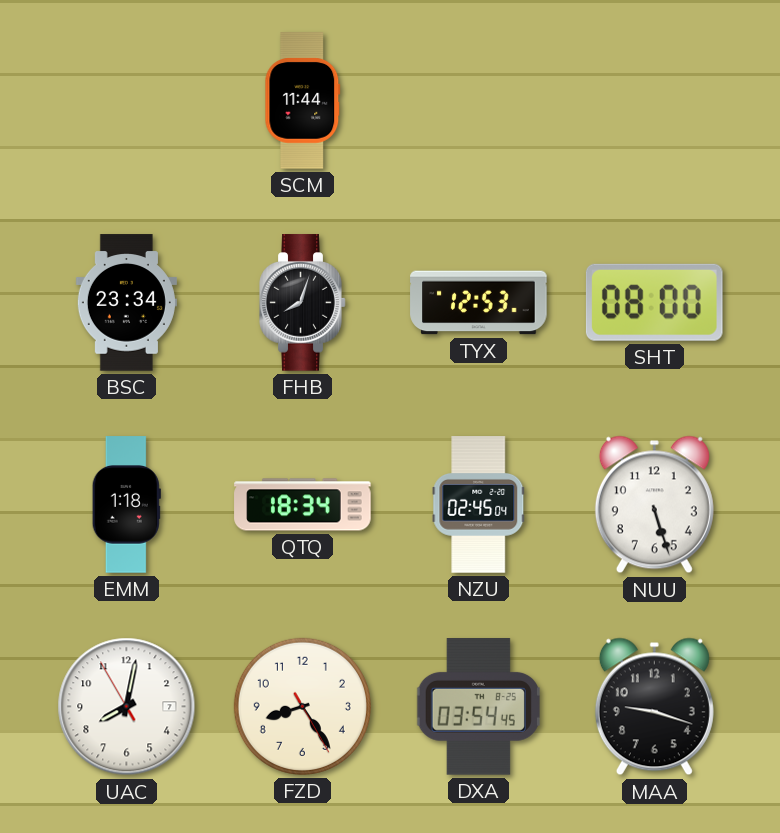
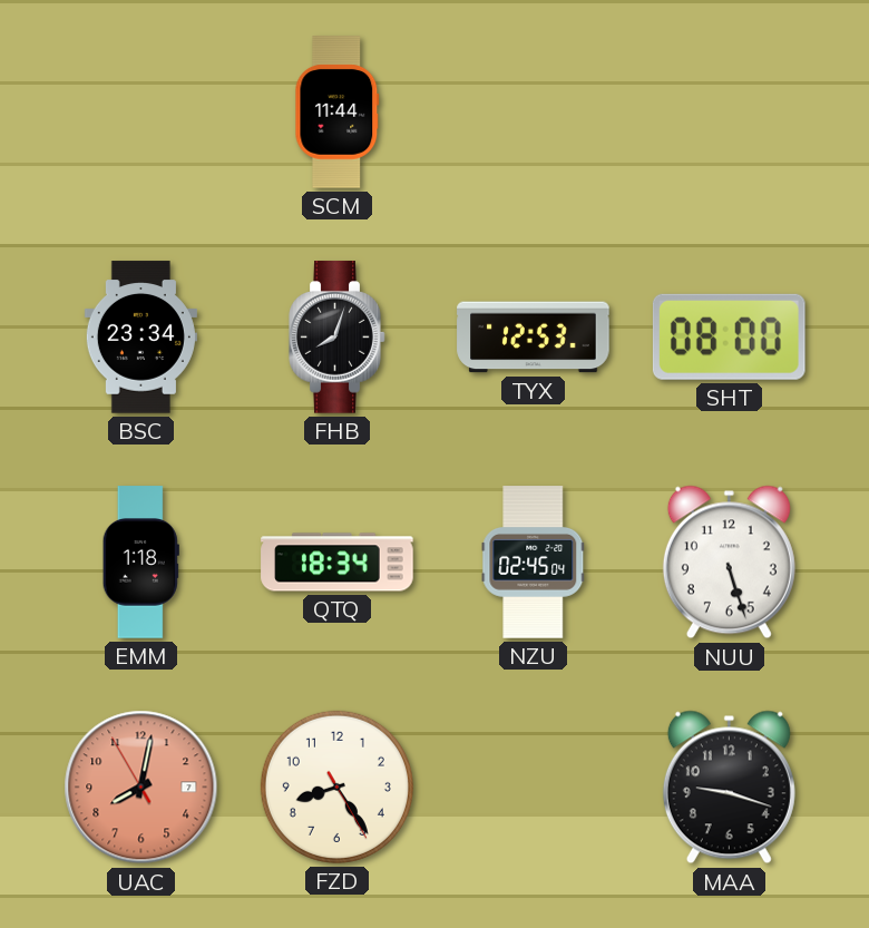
UAC dial: white -> salmon
DXA: 03:54 -> none
